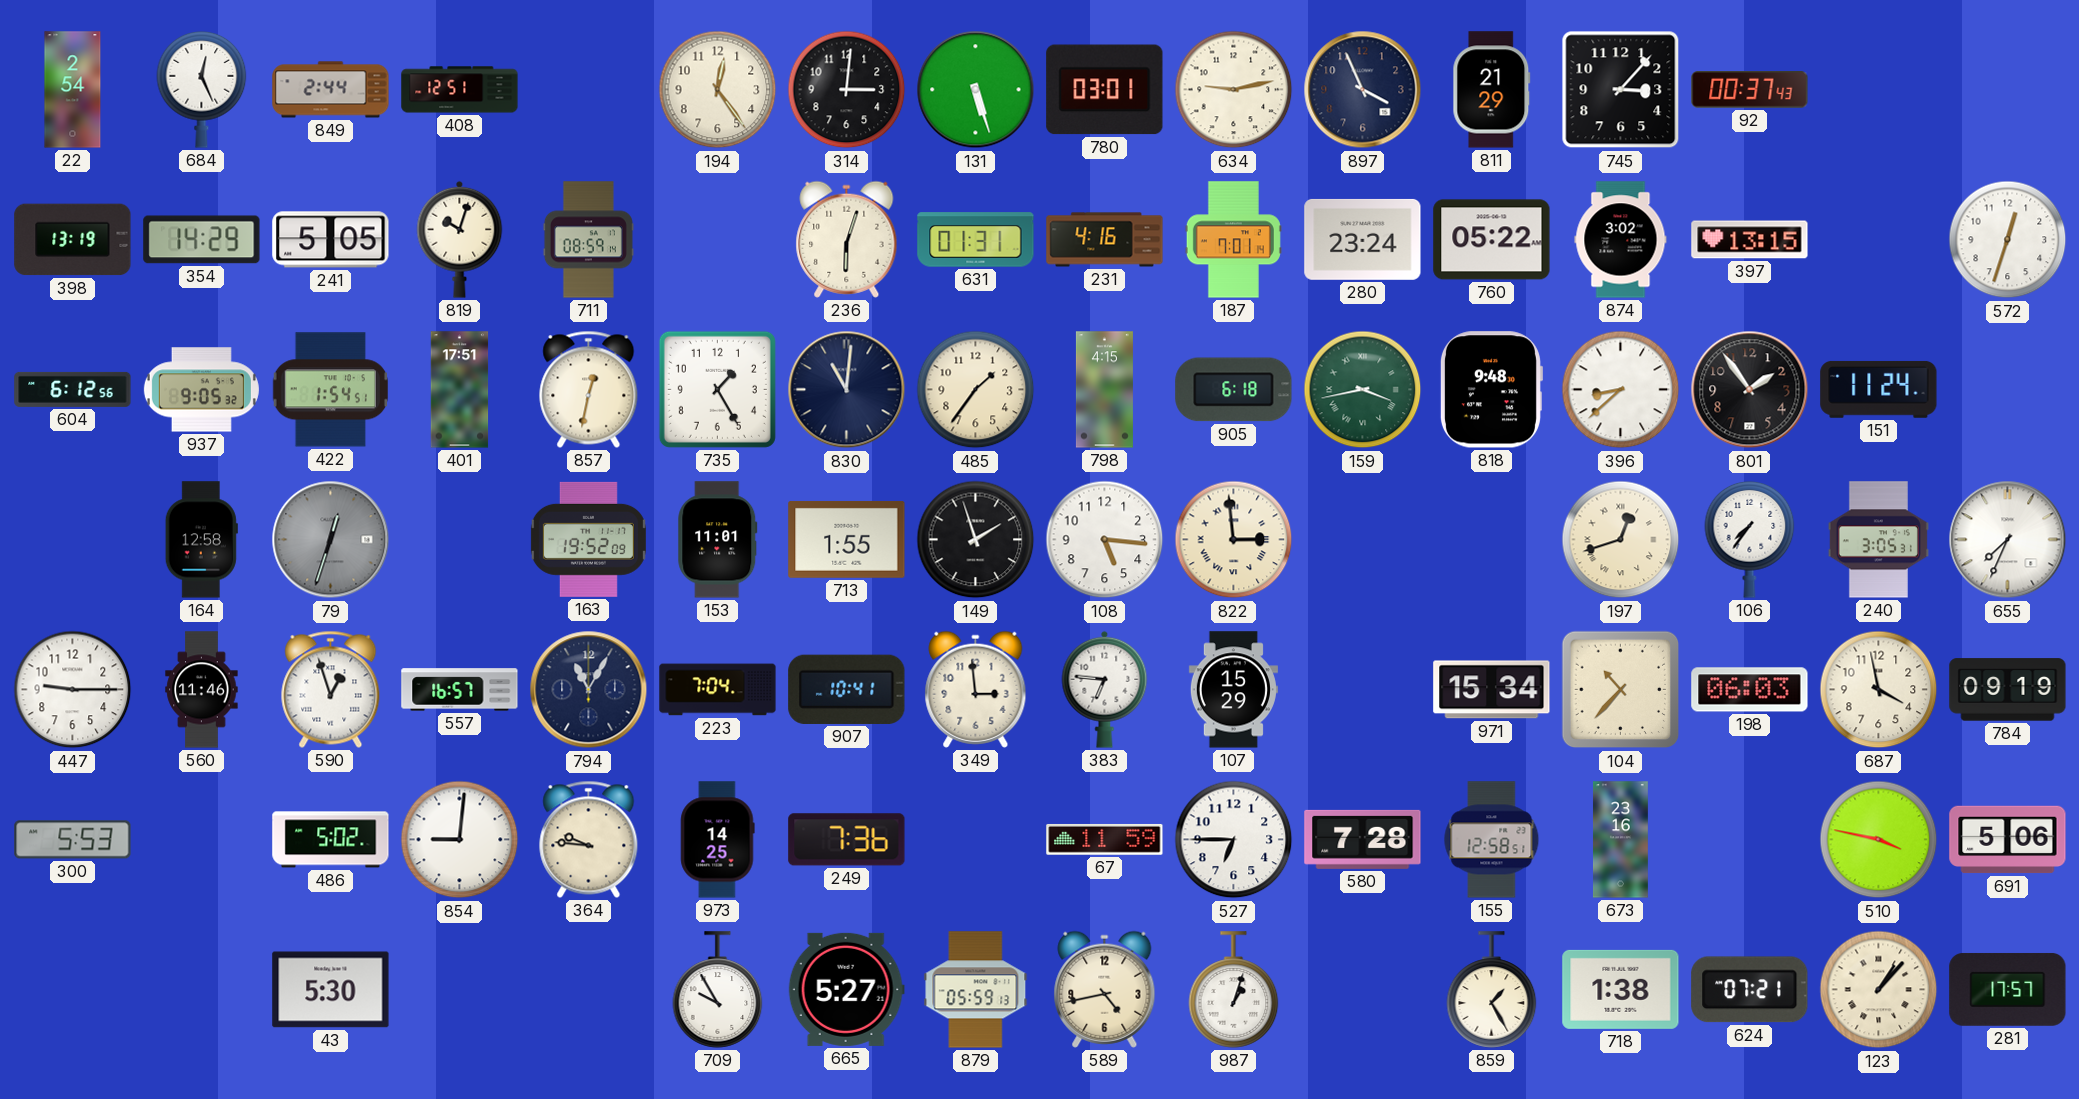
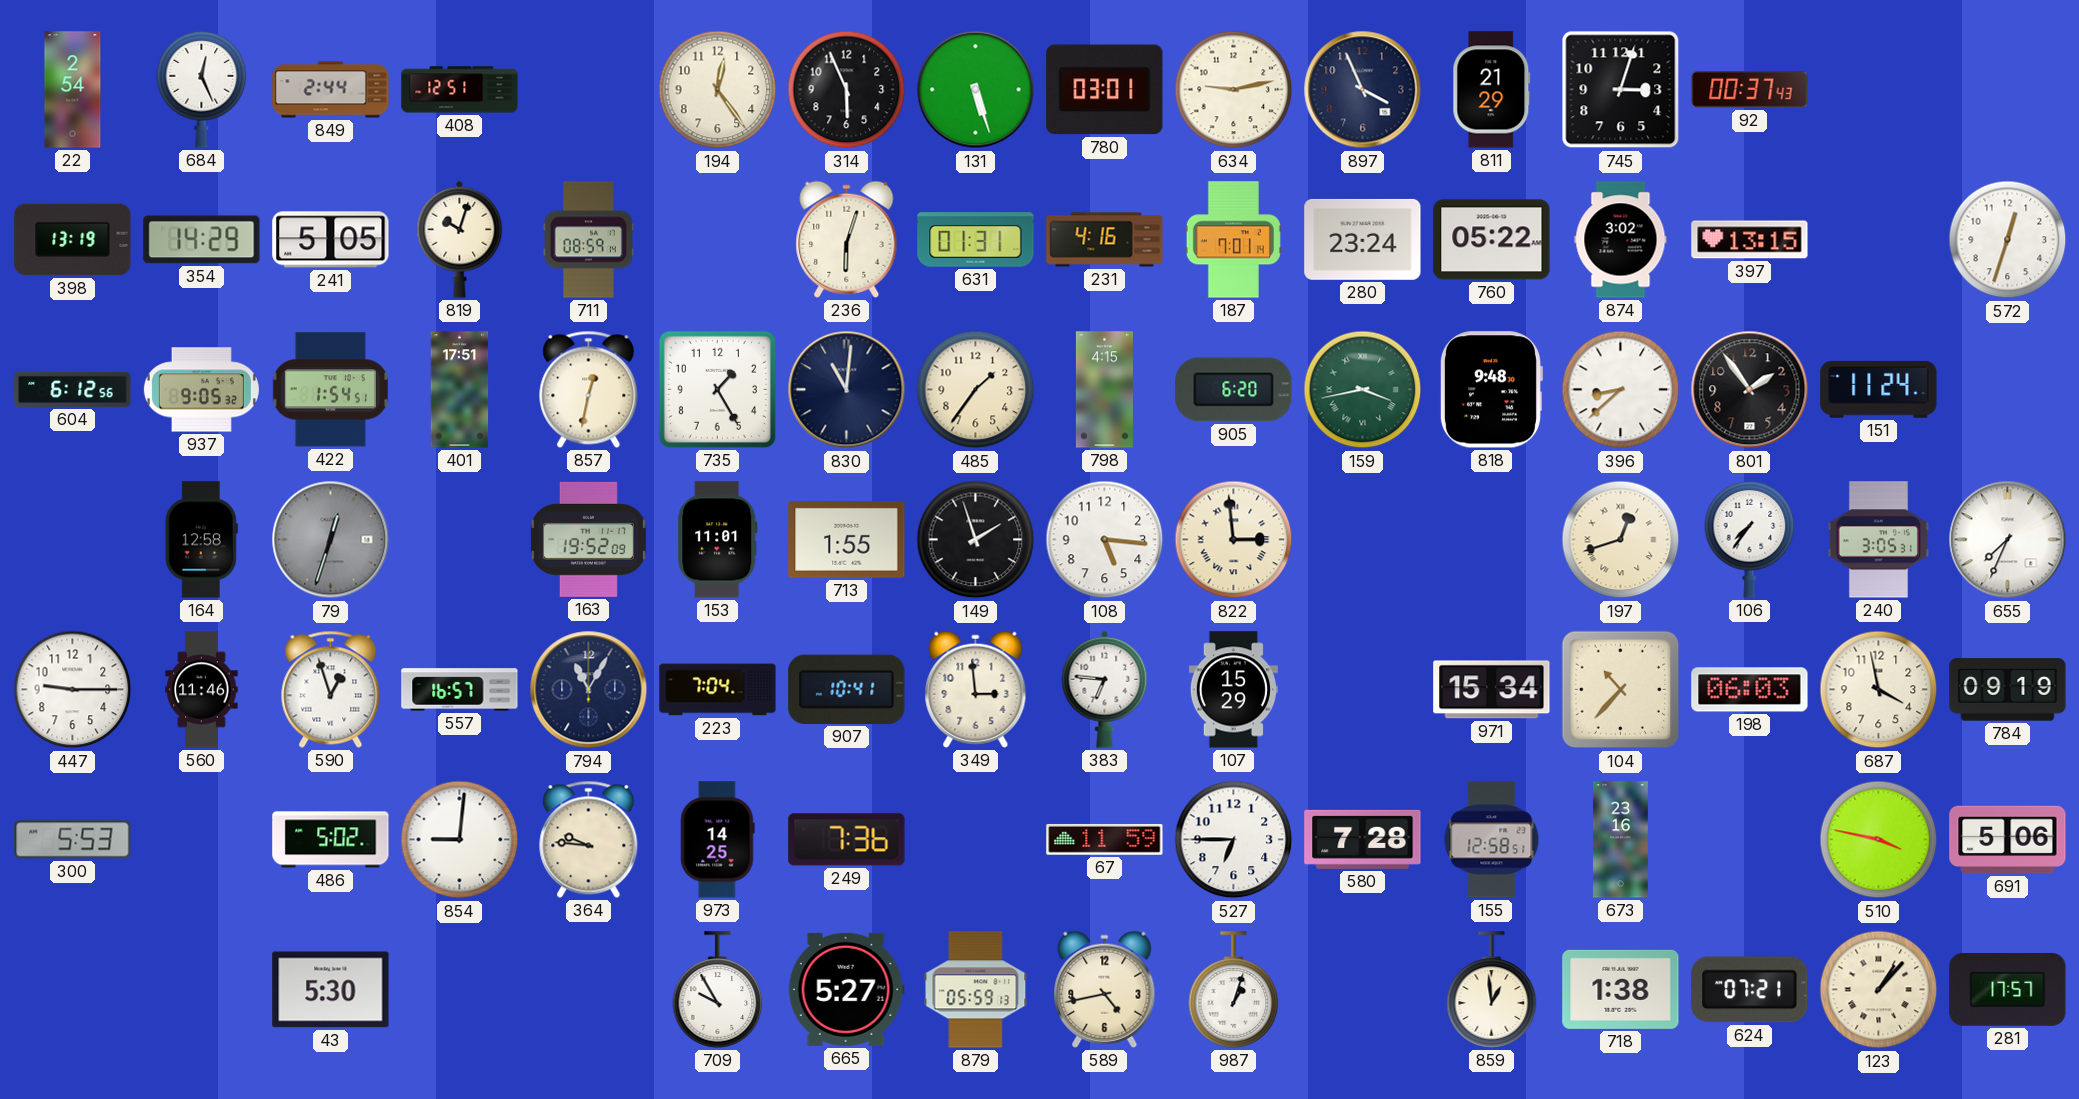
314: 3:01 -> 5:56
745: 3:07 -> 3:03
905: 6:18 -> 6:20
859: 1:25 -> 12:59
